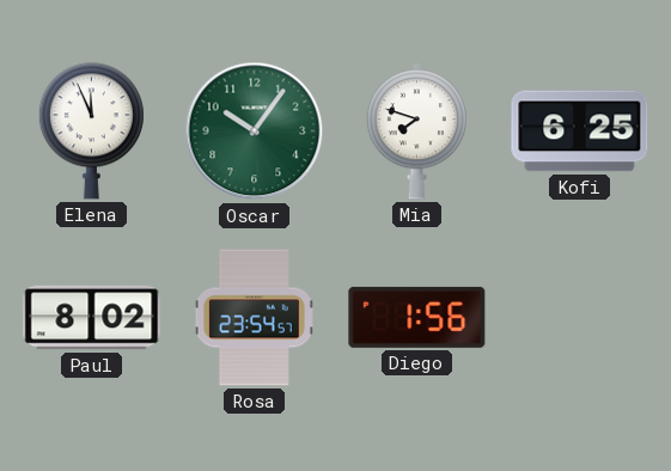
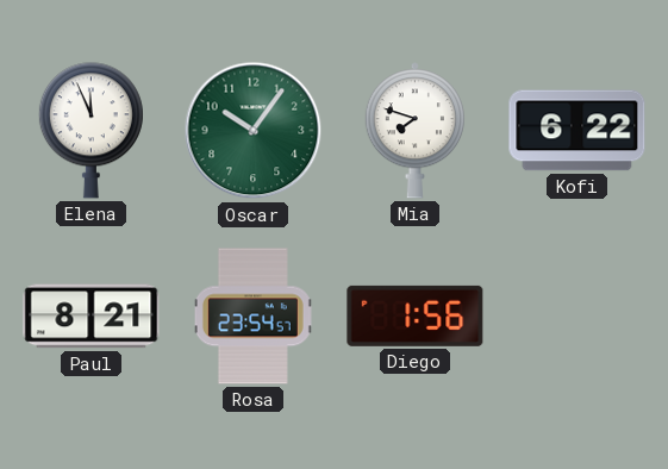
Kofi: 6:25 -> 6:22
Paul: 8:02 -> 8:21
